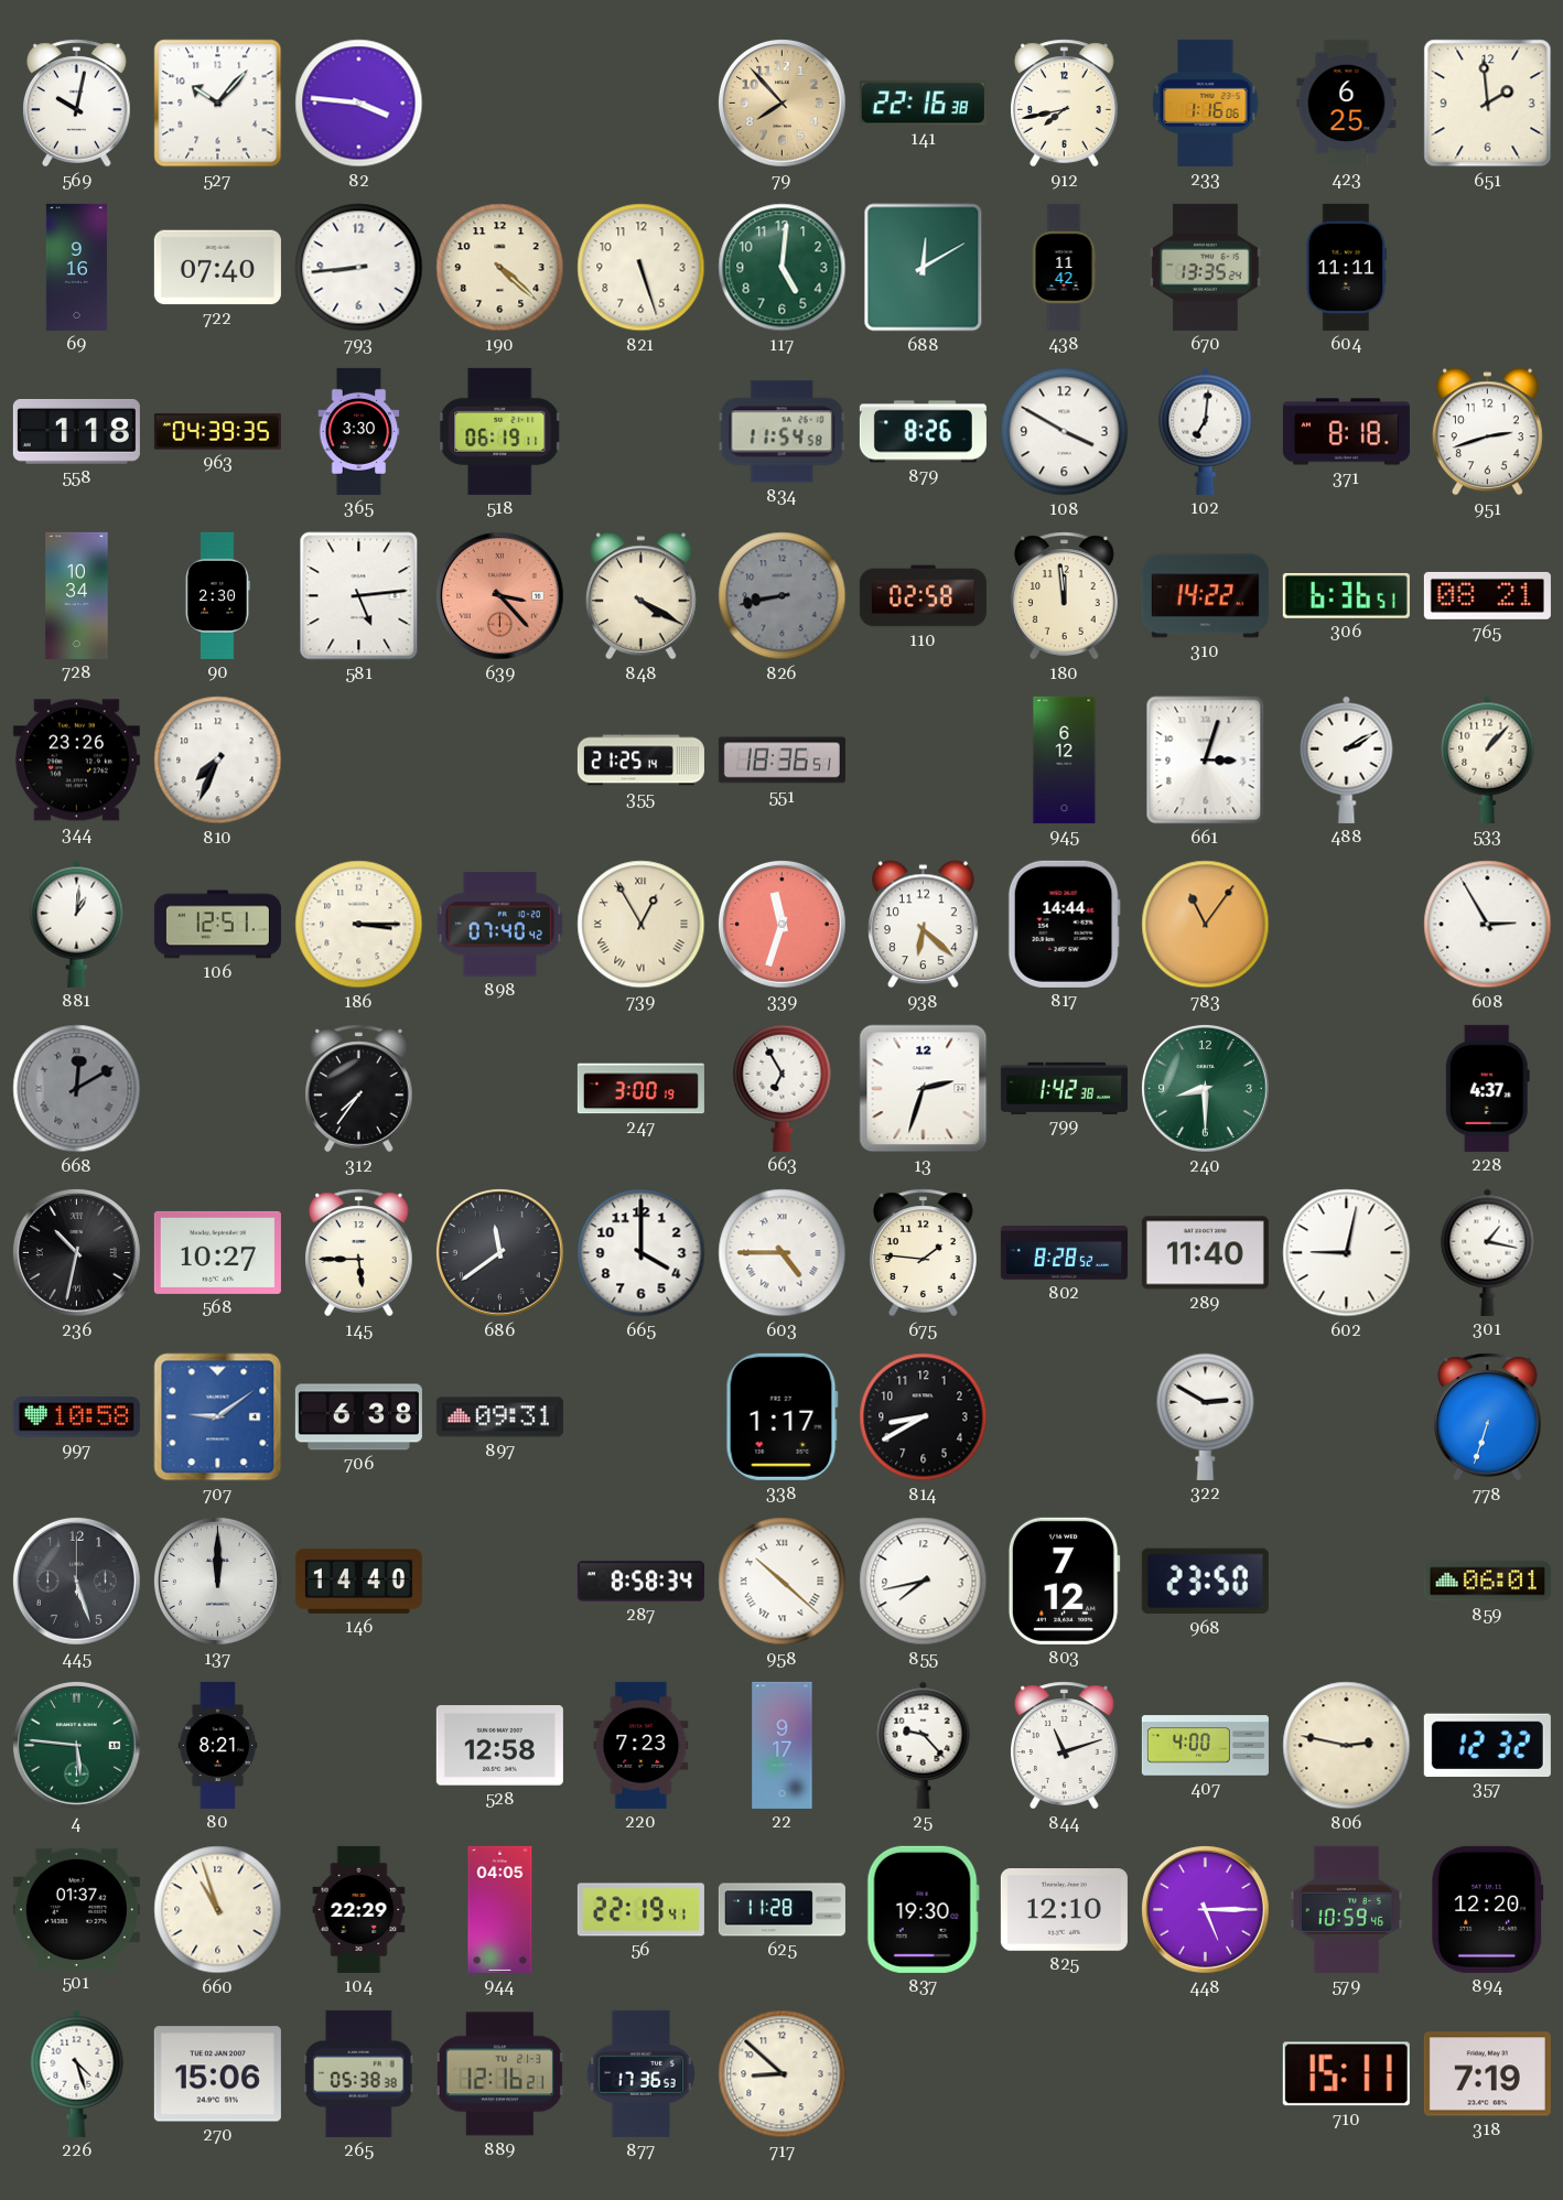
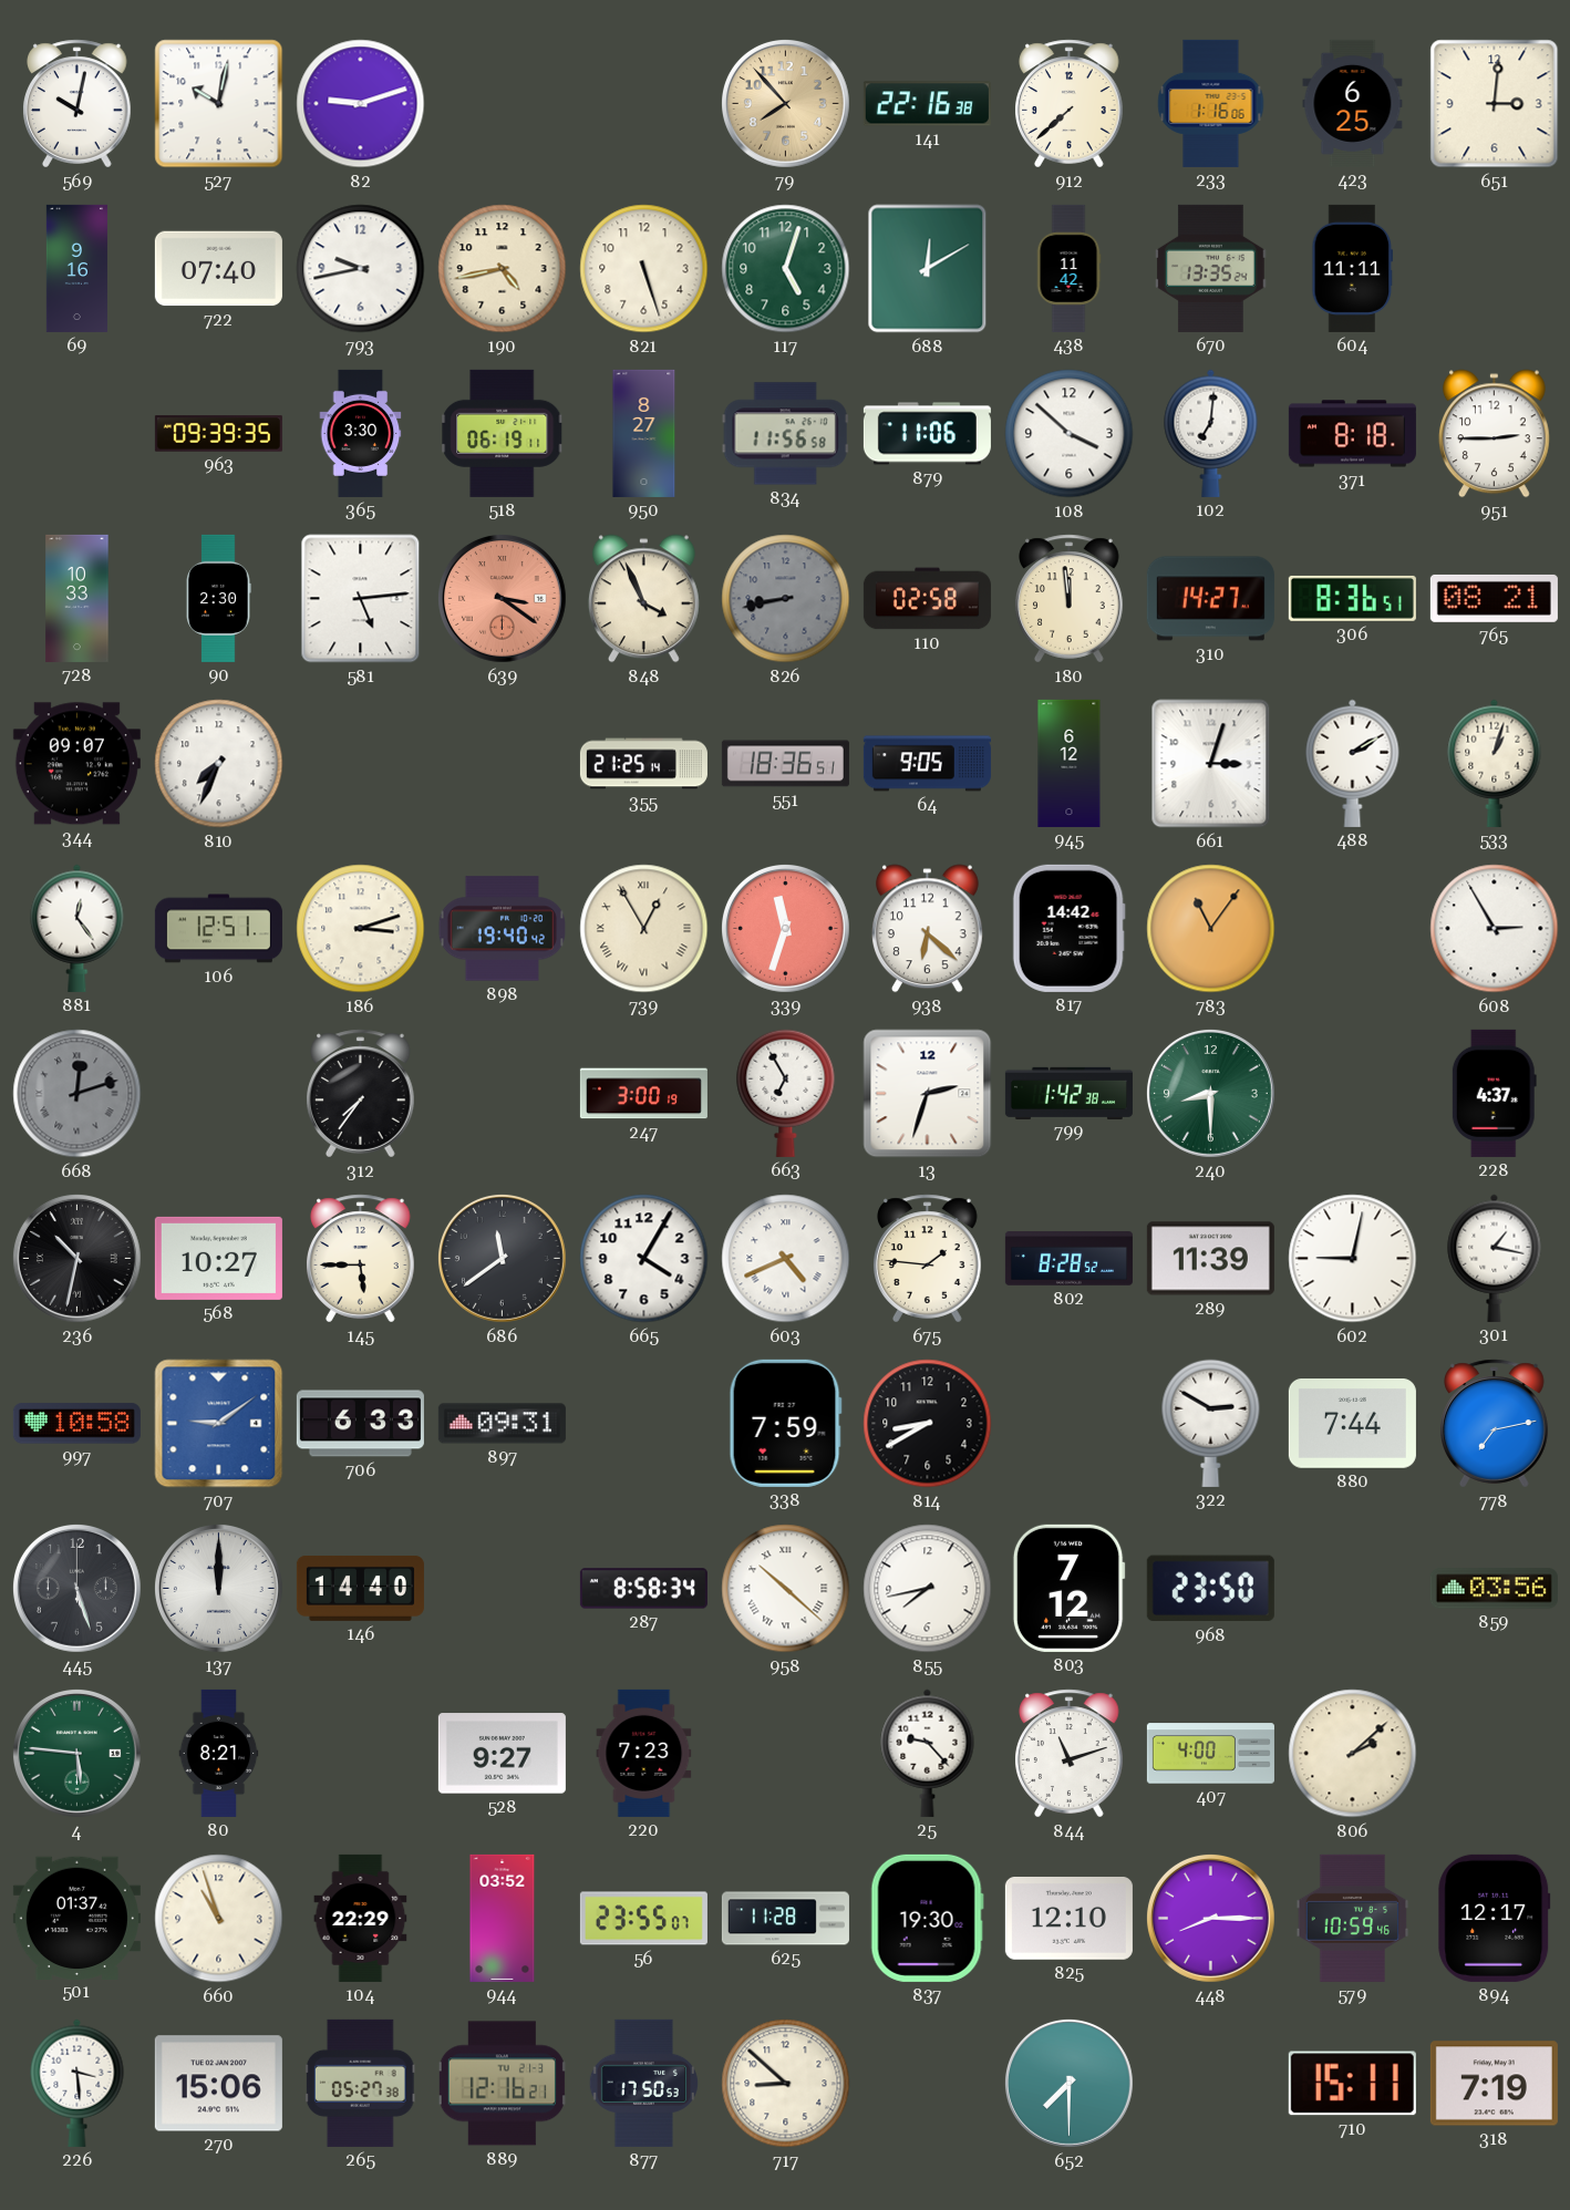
527: 10:07 -> 10:02
82: 3:46 -> 9:12
912: 7:43 -> 7:38
651: 1:59 -> 3:01
793: 8:44 -> 9:43
190: 4:22 -> 4:43
117: 5:01 -> 5:03
558: 1:18 -> none
963: 04:39 -> 09:39
950: none -> 8:27
834: 11:54 -> 11:56
879: 8:26 -> 11:06
108: 3:50 -> 3:52
951: 2:42 -> 2:45
728: 10:34 -> 10:33
639: 3:23 -> 3:21
848: 4:20 -> 3:56
310: 14:22 -> 14:27
306: 6:36 -> 8:36
344: 23:26 -> 09:07
64: none -> 9:05
533: 1:07 -> 1:03
881: 1:01 -> 12:24
186: 3:15 -> 3:12
898: 07:40 -> 19:40
817: 14:44 -> 14:42
668: 12:10 -> 12:12
665: 4:00 -> 4:05
603: 4:45 -> 4:41
289: 11:40 -> 11:39
706: 6:38 -> 6:33
338: 1:17 -> 7:59
880: none -> 7:44
778: 6:33 -> 7:13
859: 06:01 -> 03:56
528: 12:58 -> 9:27
22: 9:17 -> none
806: 2:47 -> 2:08
357: 12:32 -> none
944: 04:05 -> 03:52
56: 22:19 -> 23:55
448: 5:15 -> 8:15
894: 12:20 -> 12:17
226: 4:27 -> 3:29
265: 05:38 -> 05:27
877: 17:36 -> 17:50
652: none -> 7:30
